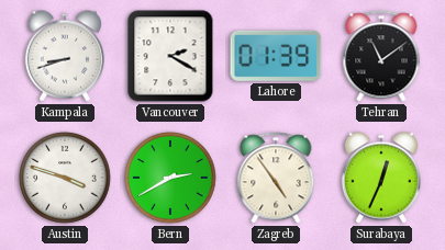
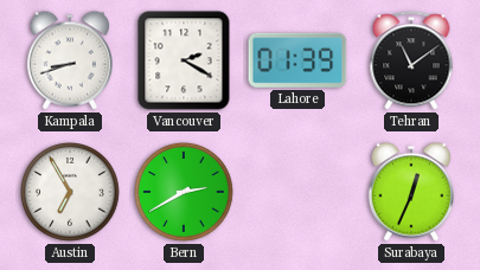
Austin: 3:48 -> 6:55
Zagreb: 4:54 -> none
